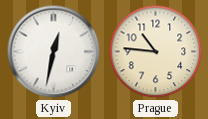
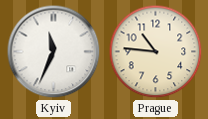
Kyiv: 12:32 -> 11:34
